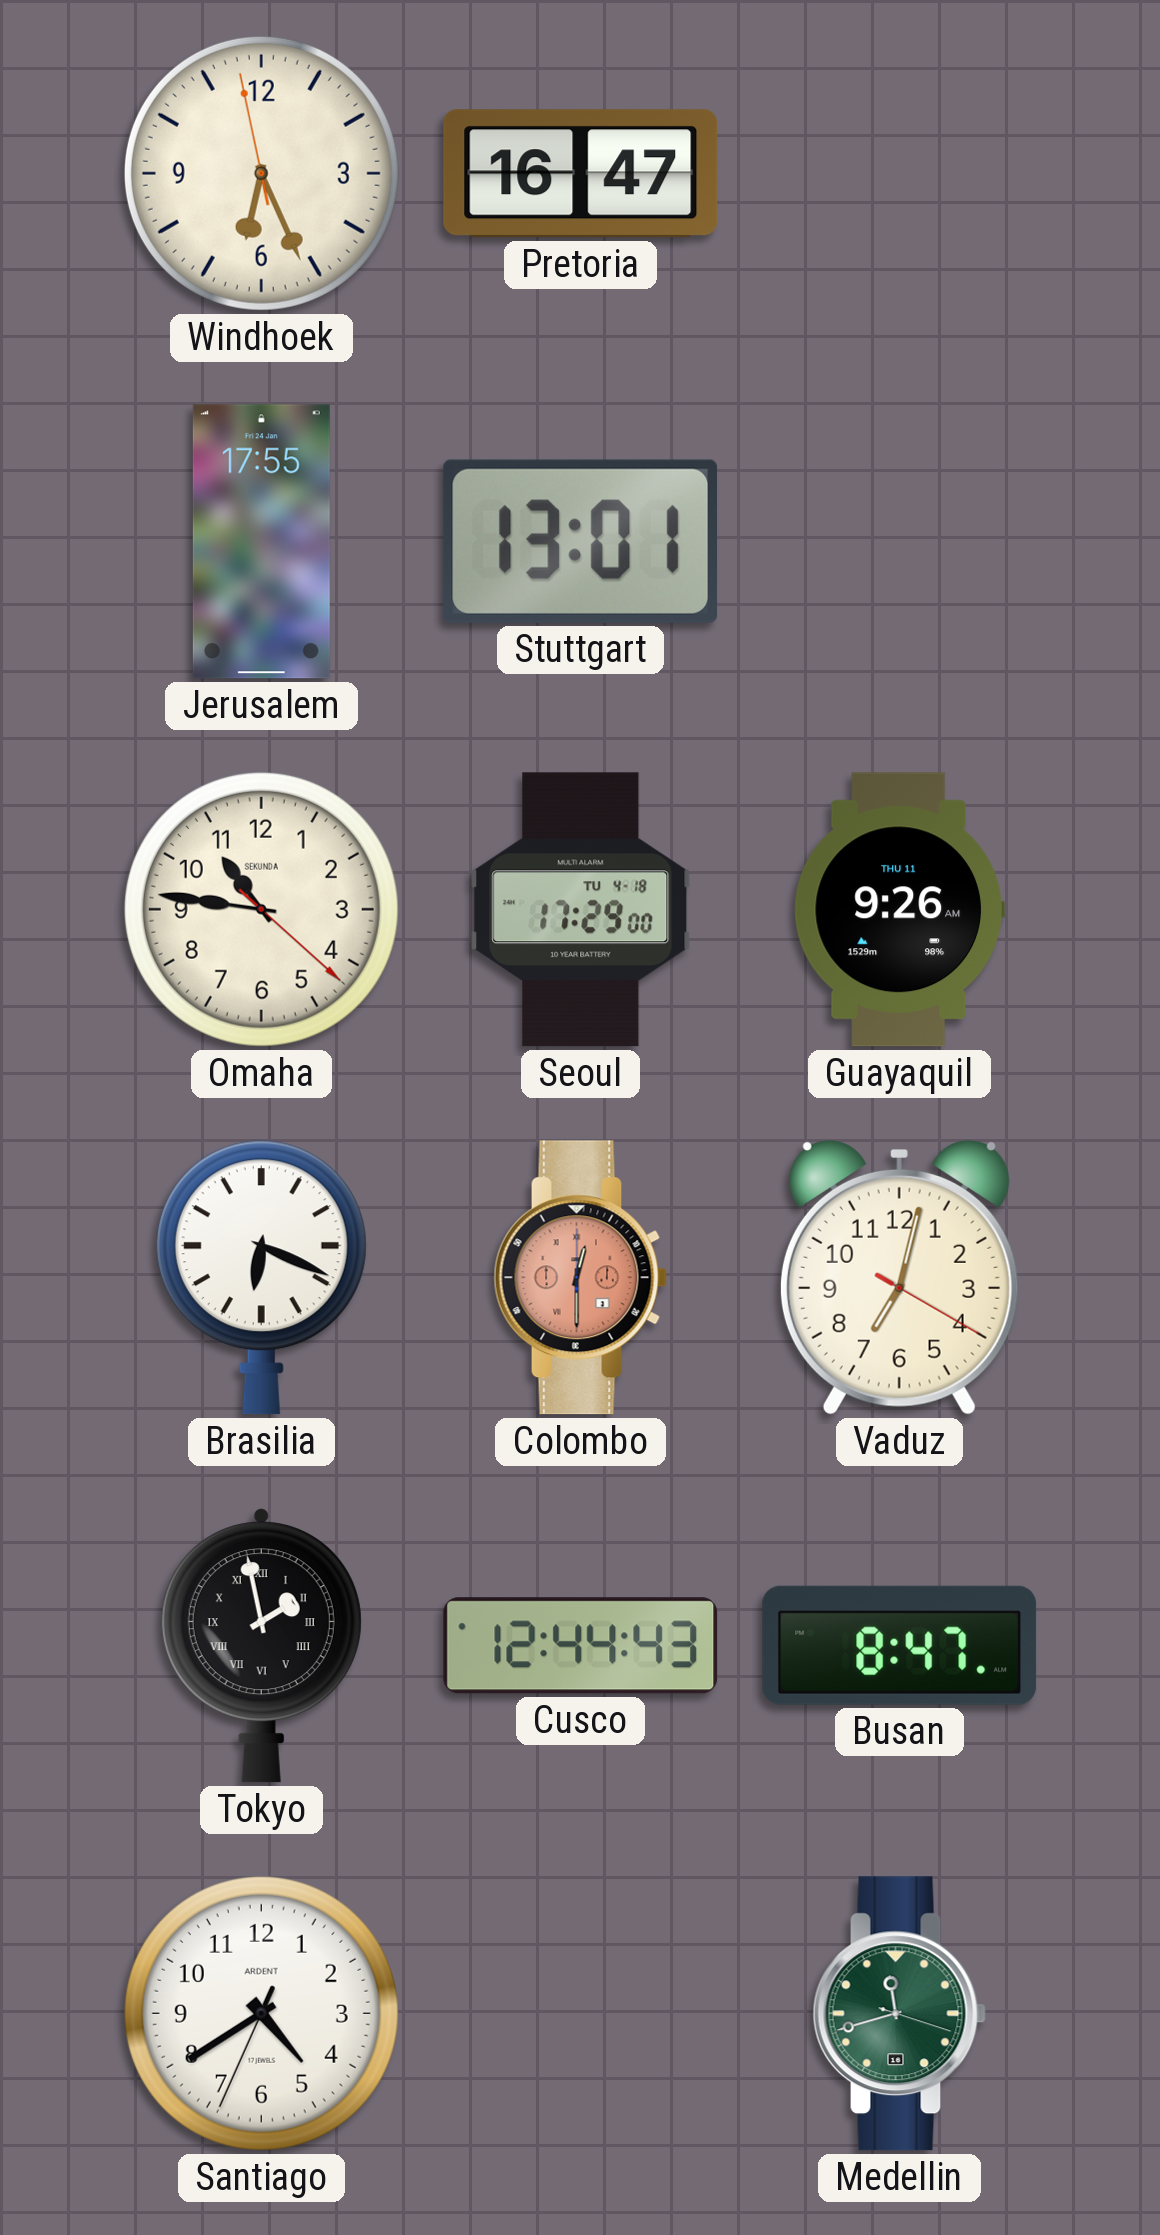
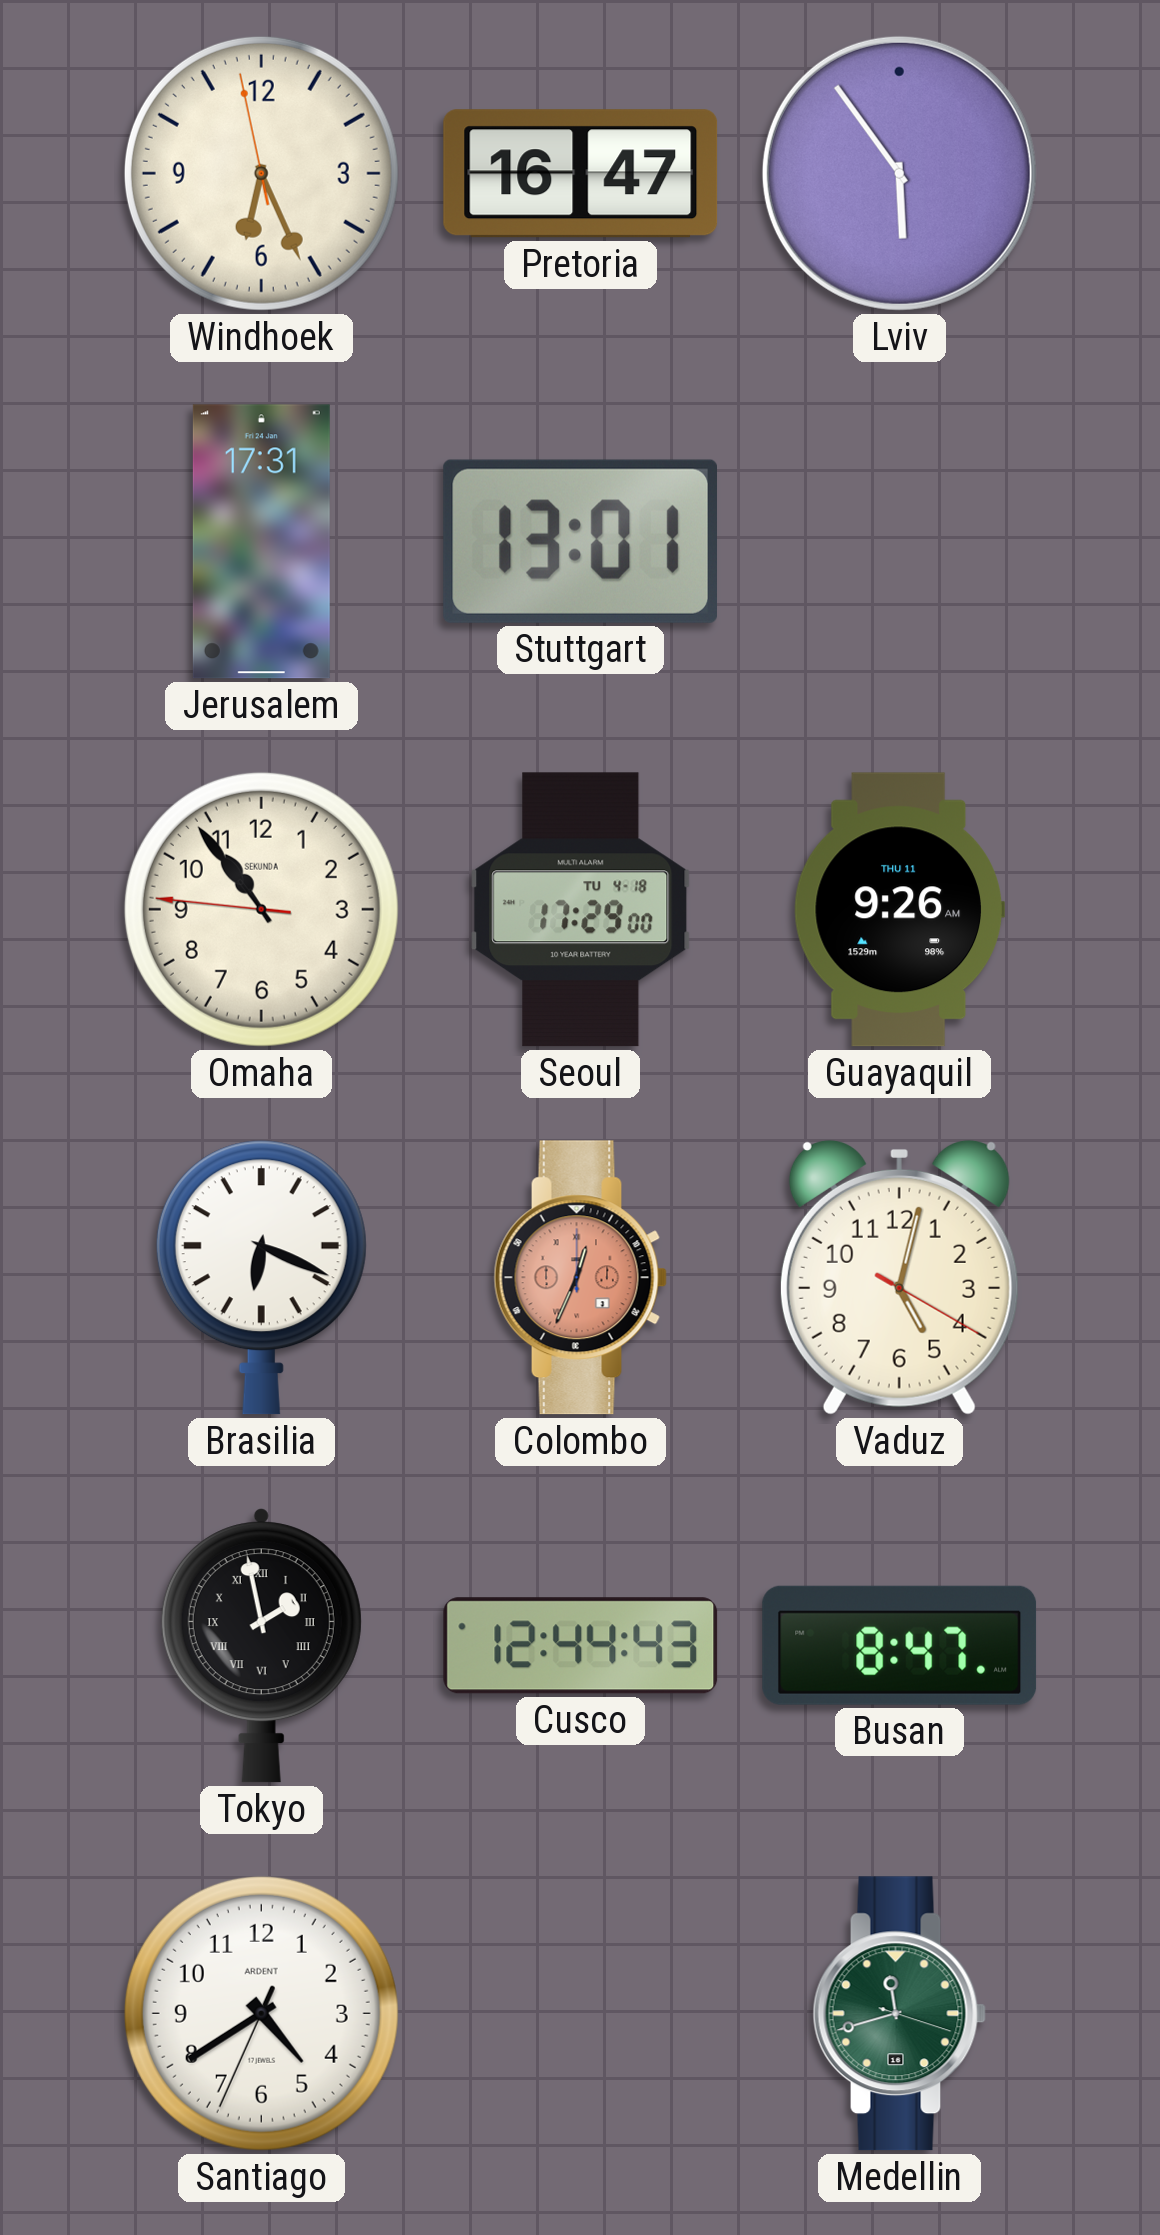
Lviv: none -> 5:54
Jerusalem: 17:55 -> 17:31
Omaha: 10:46 -> 10:53
Colombo: 12:30 -> 12:34
Vaduz: 7:02 -> 5:02
